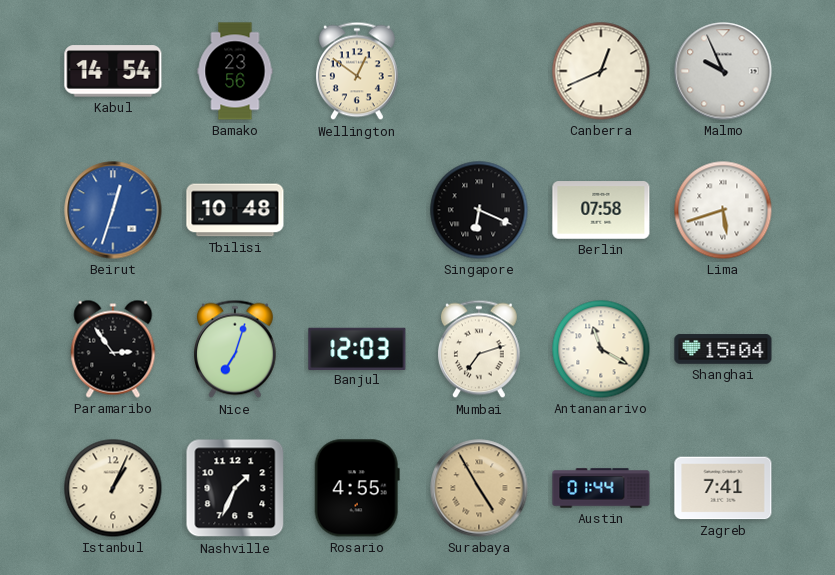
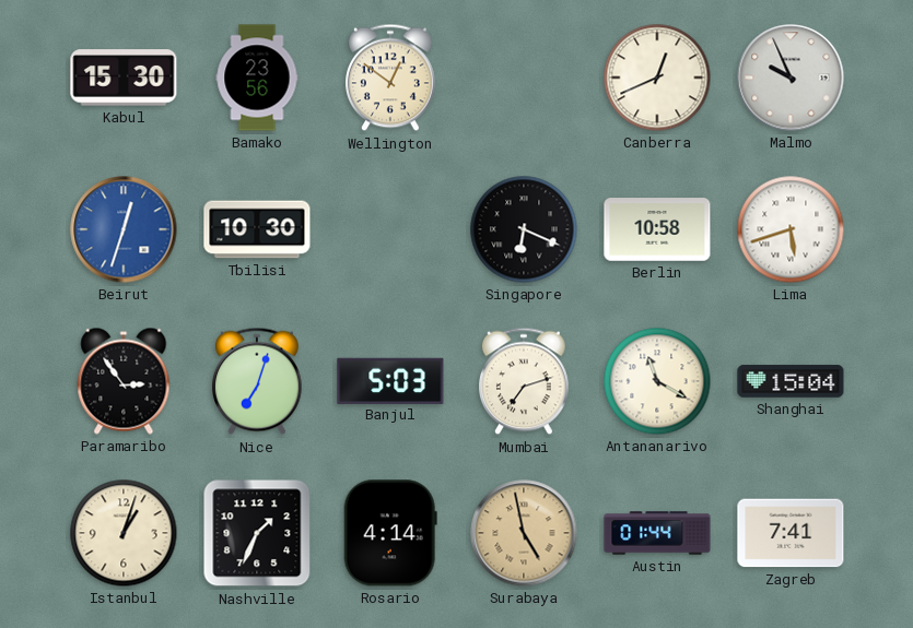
Kabul: 14:54 -> 15:30
Tbilisi: 10:48 -> 10:30
Berlin: 07:58 -> 10:58
Banjul: 12:03 -> 5:03
Istanbul: 1:04 -> 1:03
Rosario: 4:55 -> 4:14
Surabaya: 4:55 -> 4:58
